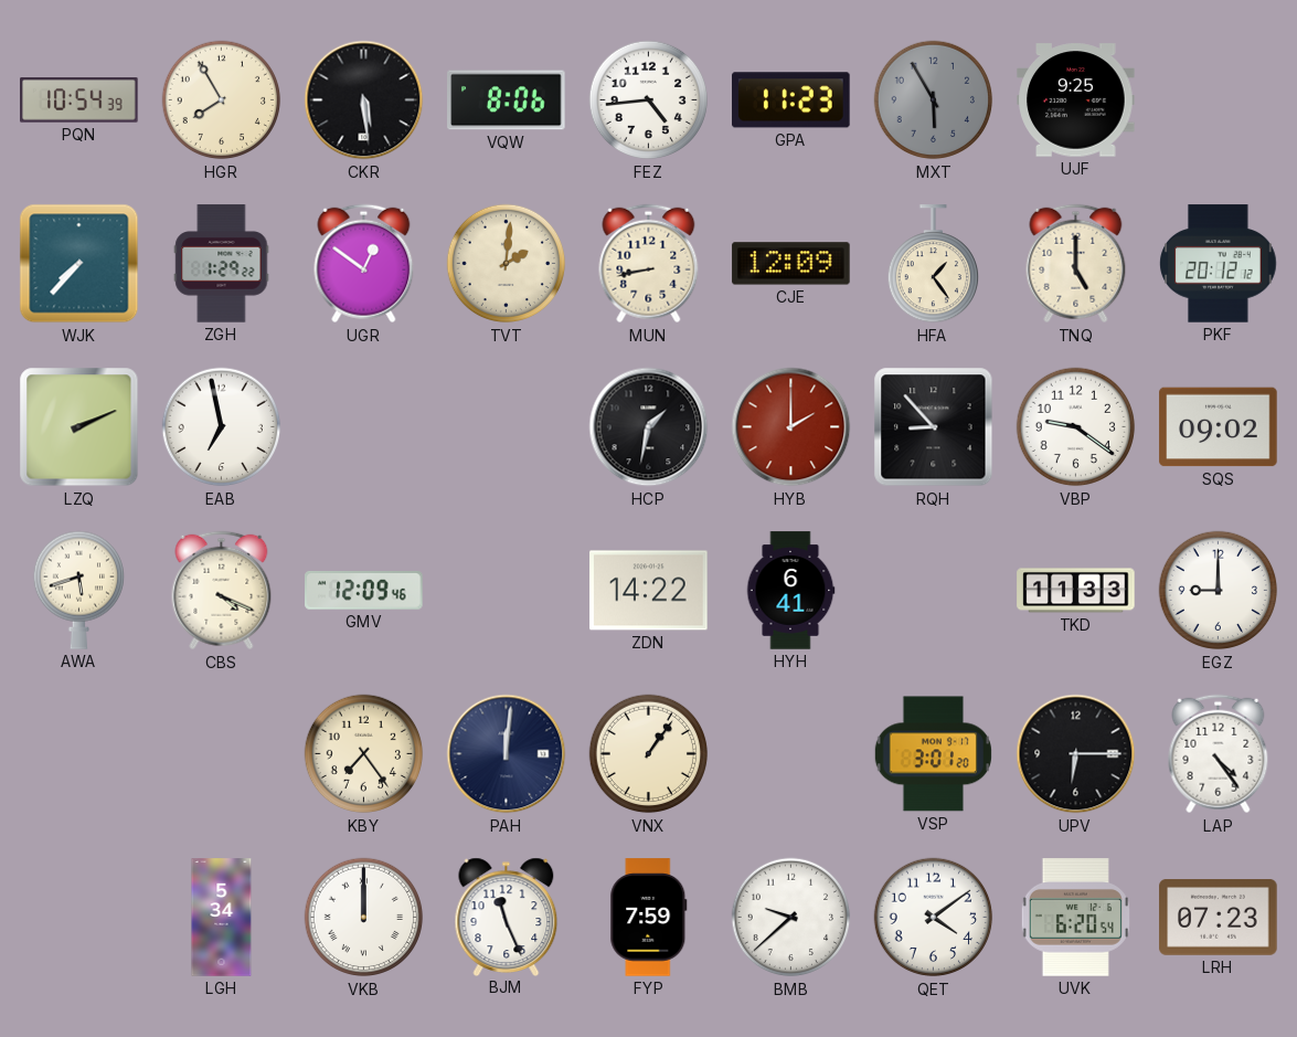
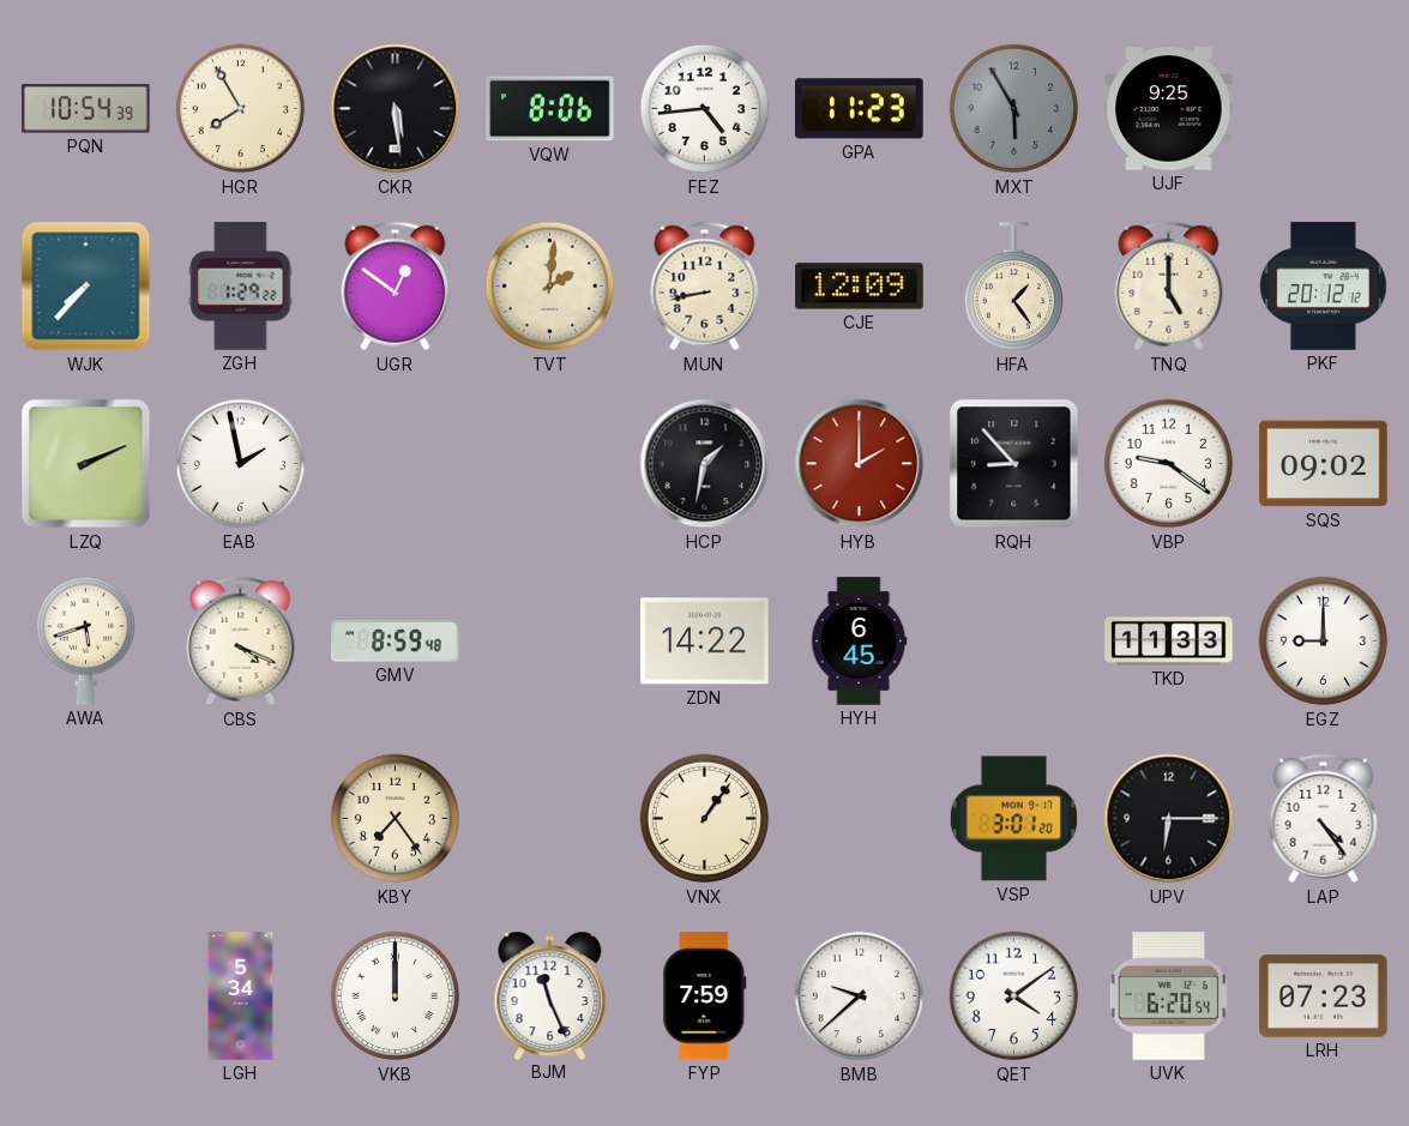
EAB: 6:58 -> 1:58
GMV: 12:09 -> 8:59
HYH: 6:41 -> 6:45
PAH: 12:01 -> none
